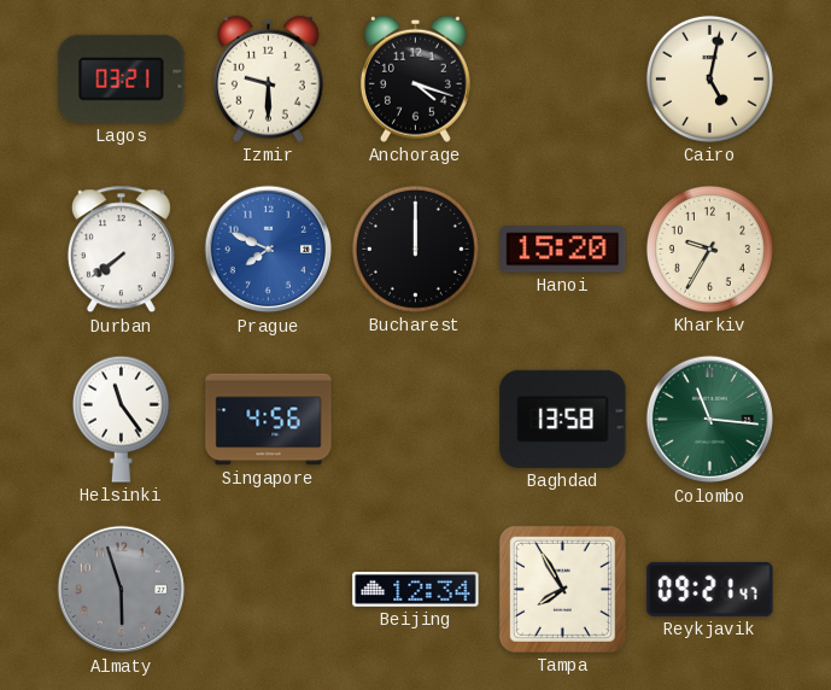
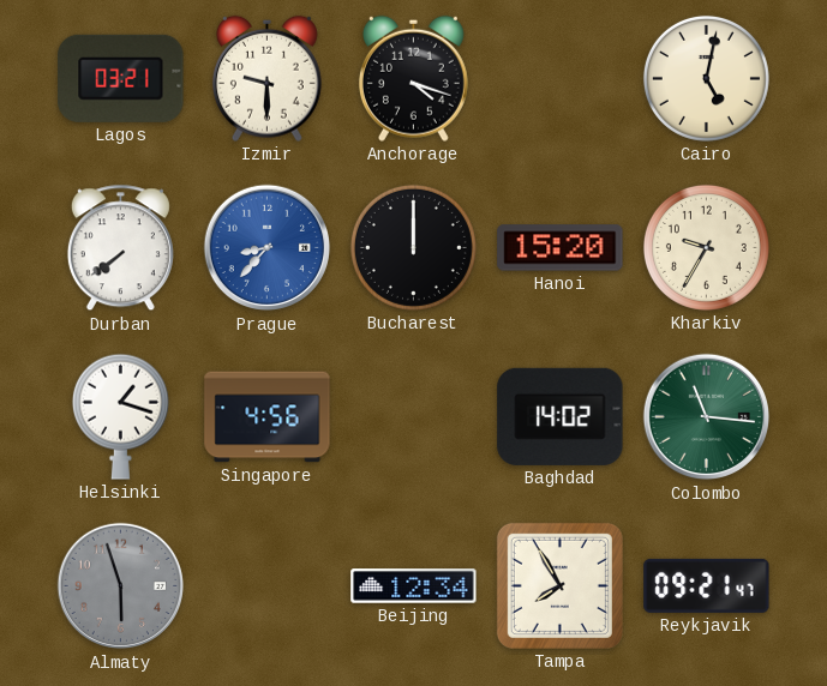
Prague: 7:49 -> 8:37
Helsinki: 11:24 -> 1:18
Baghdad: 13:58 -> 14:02
